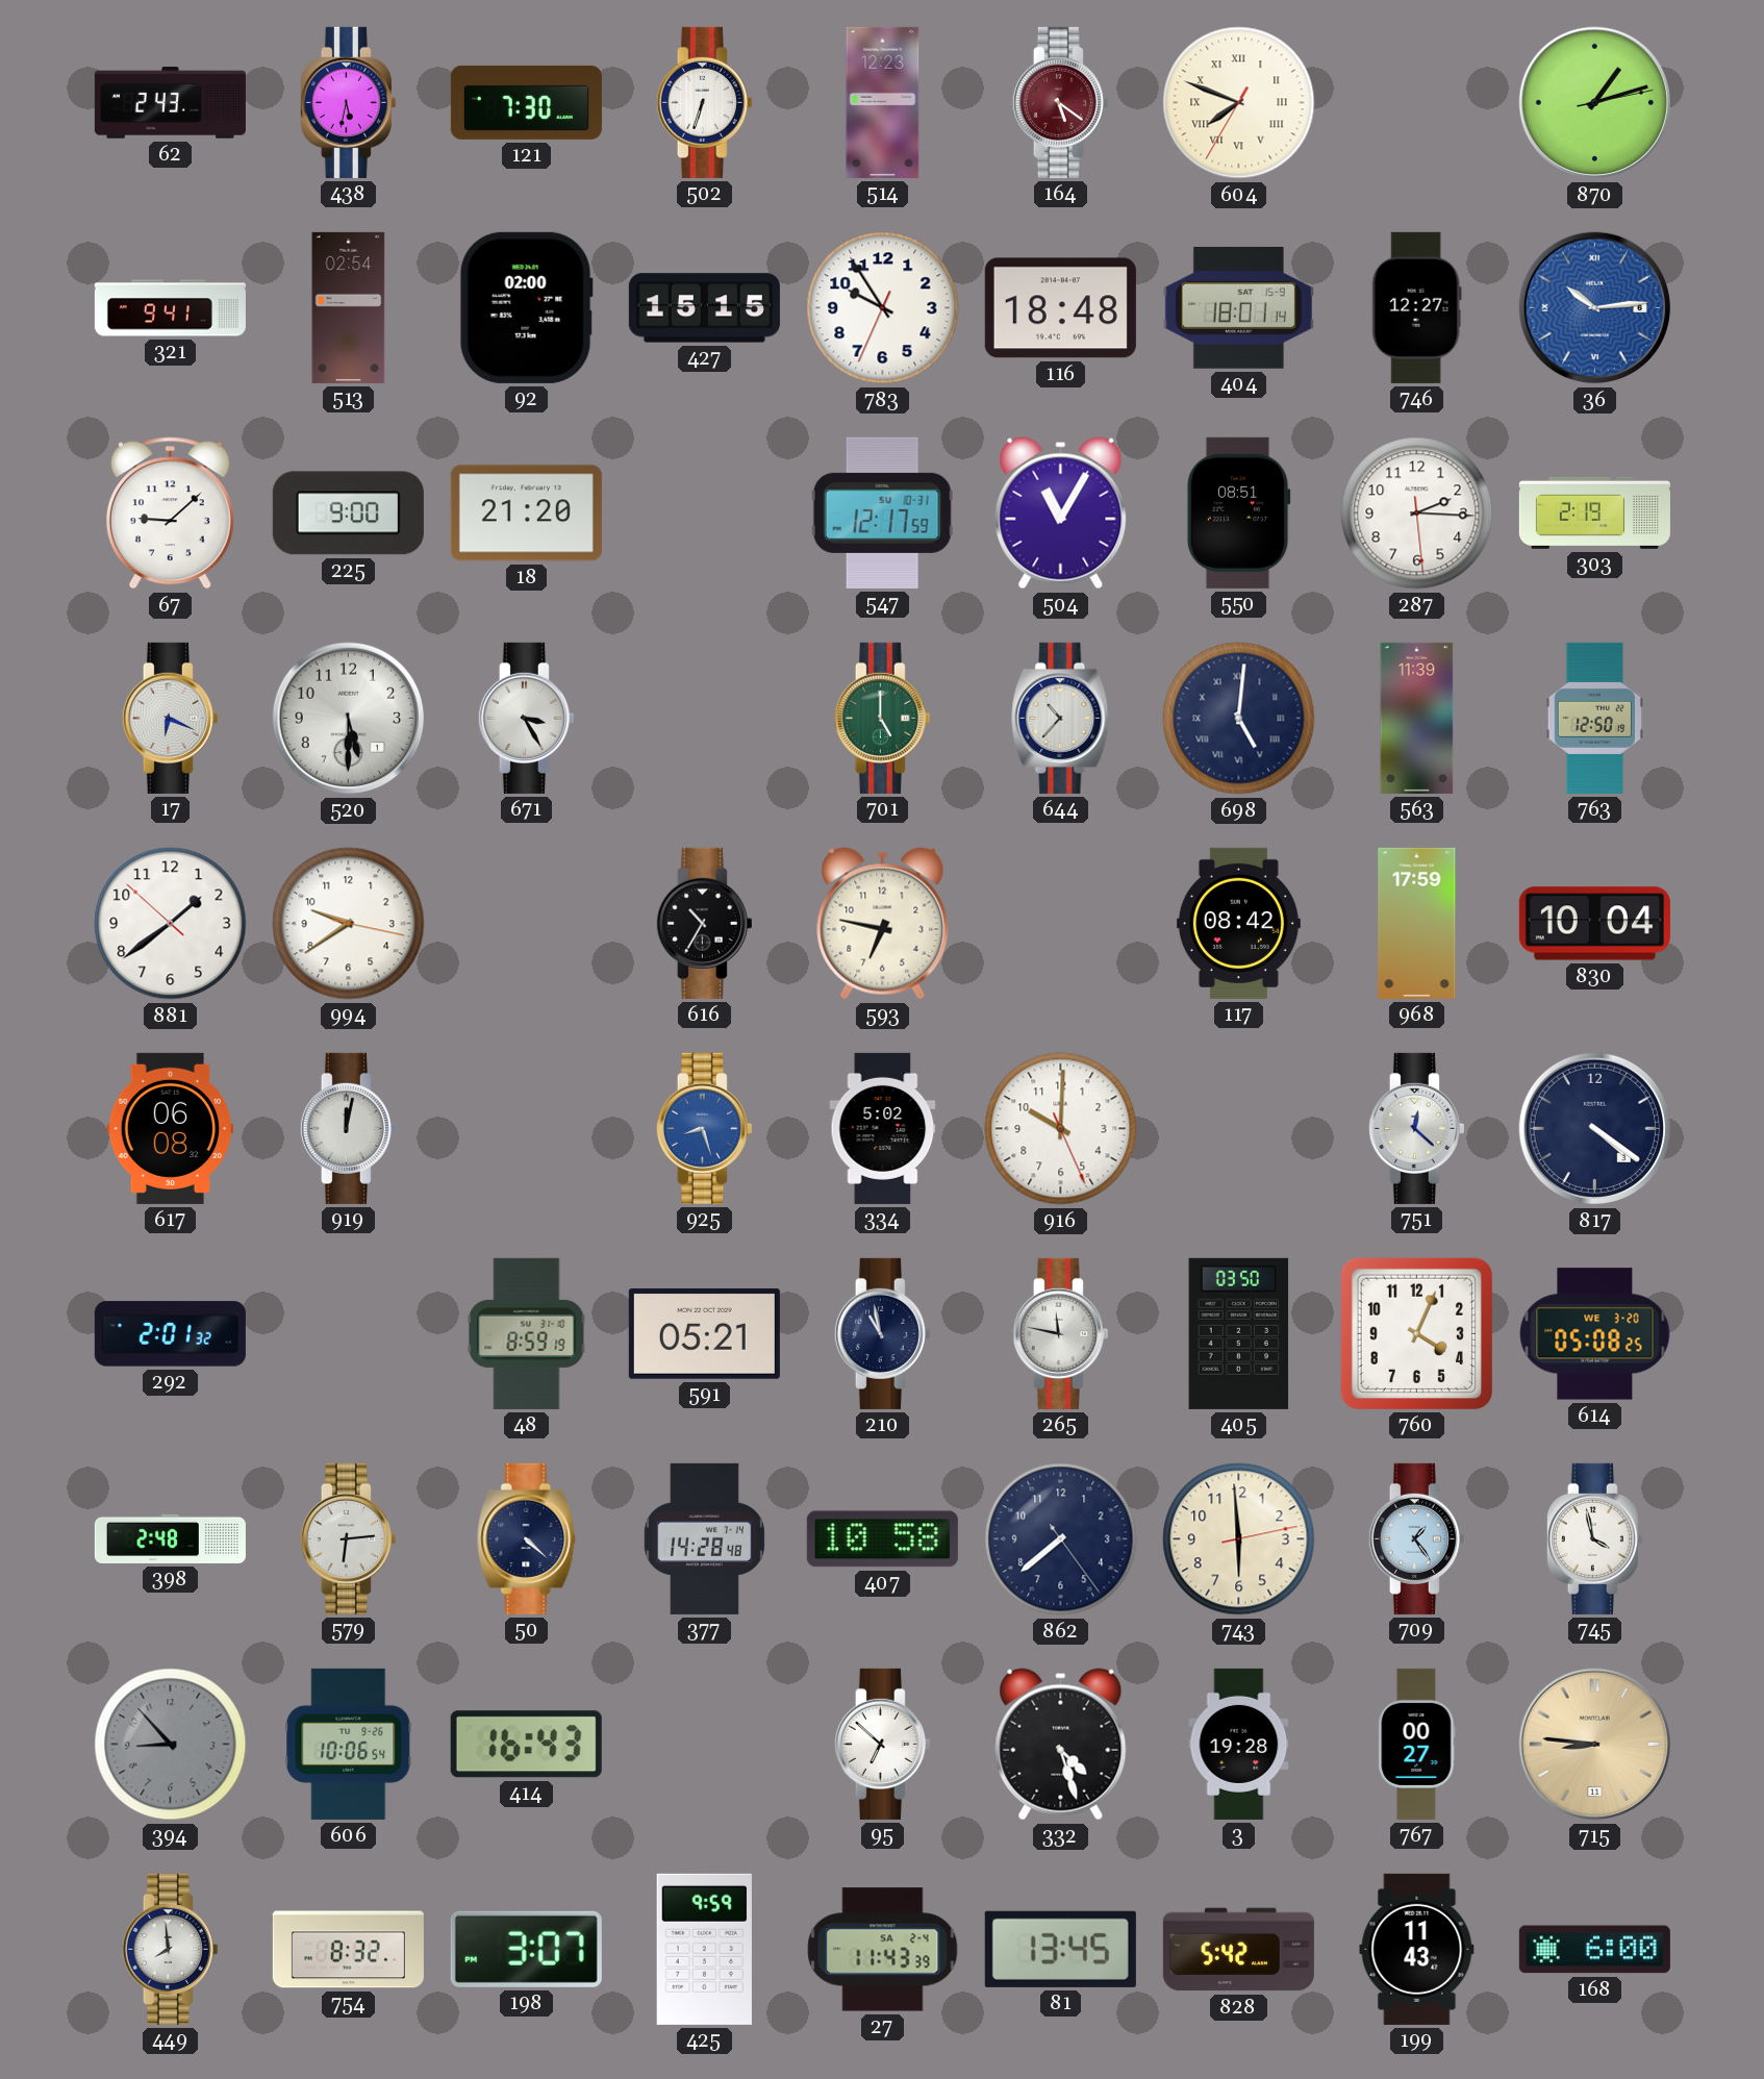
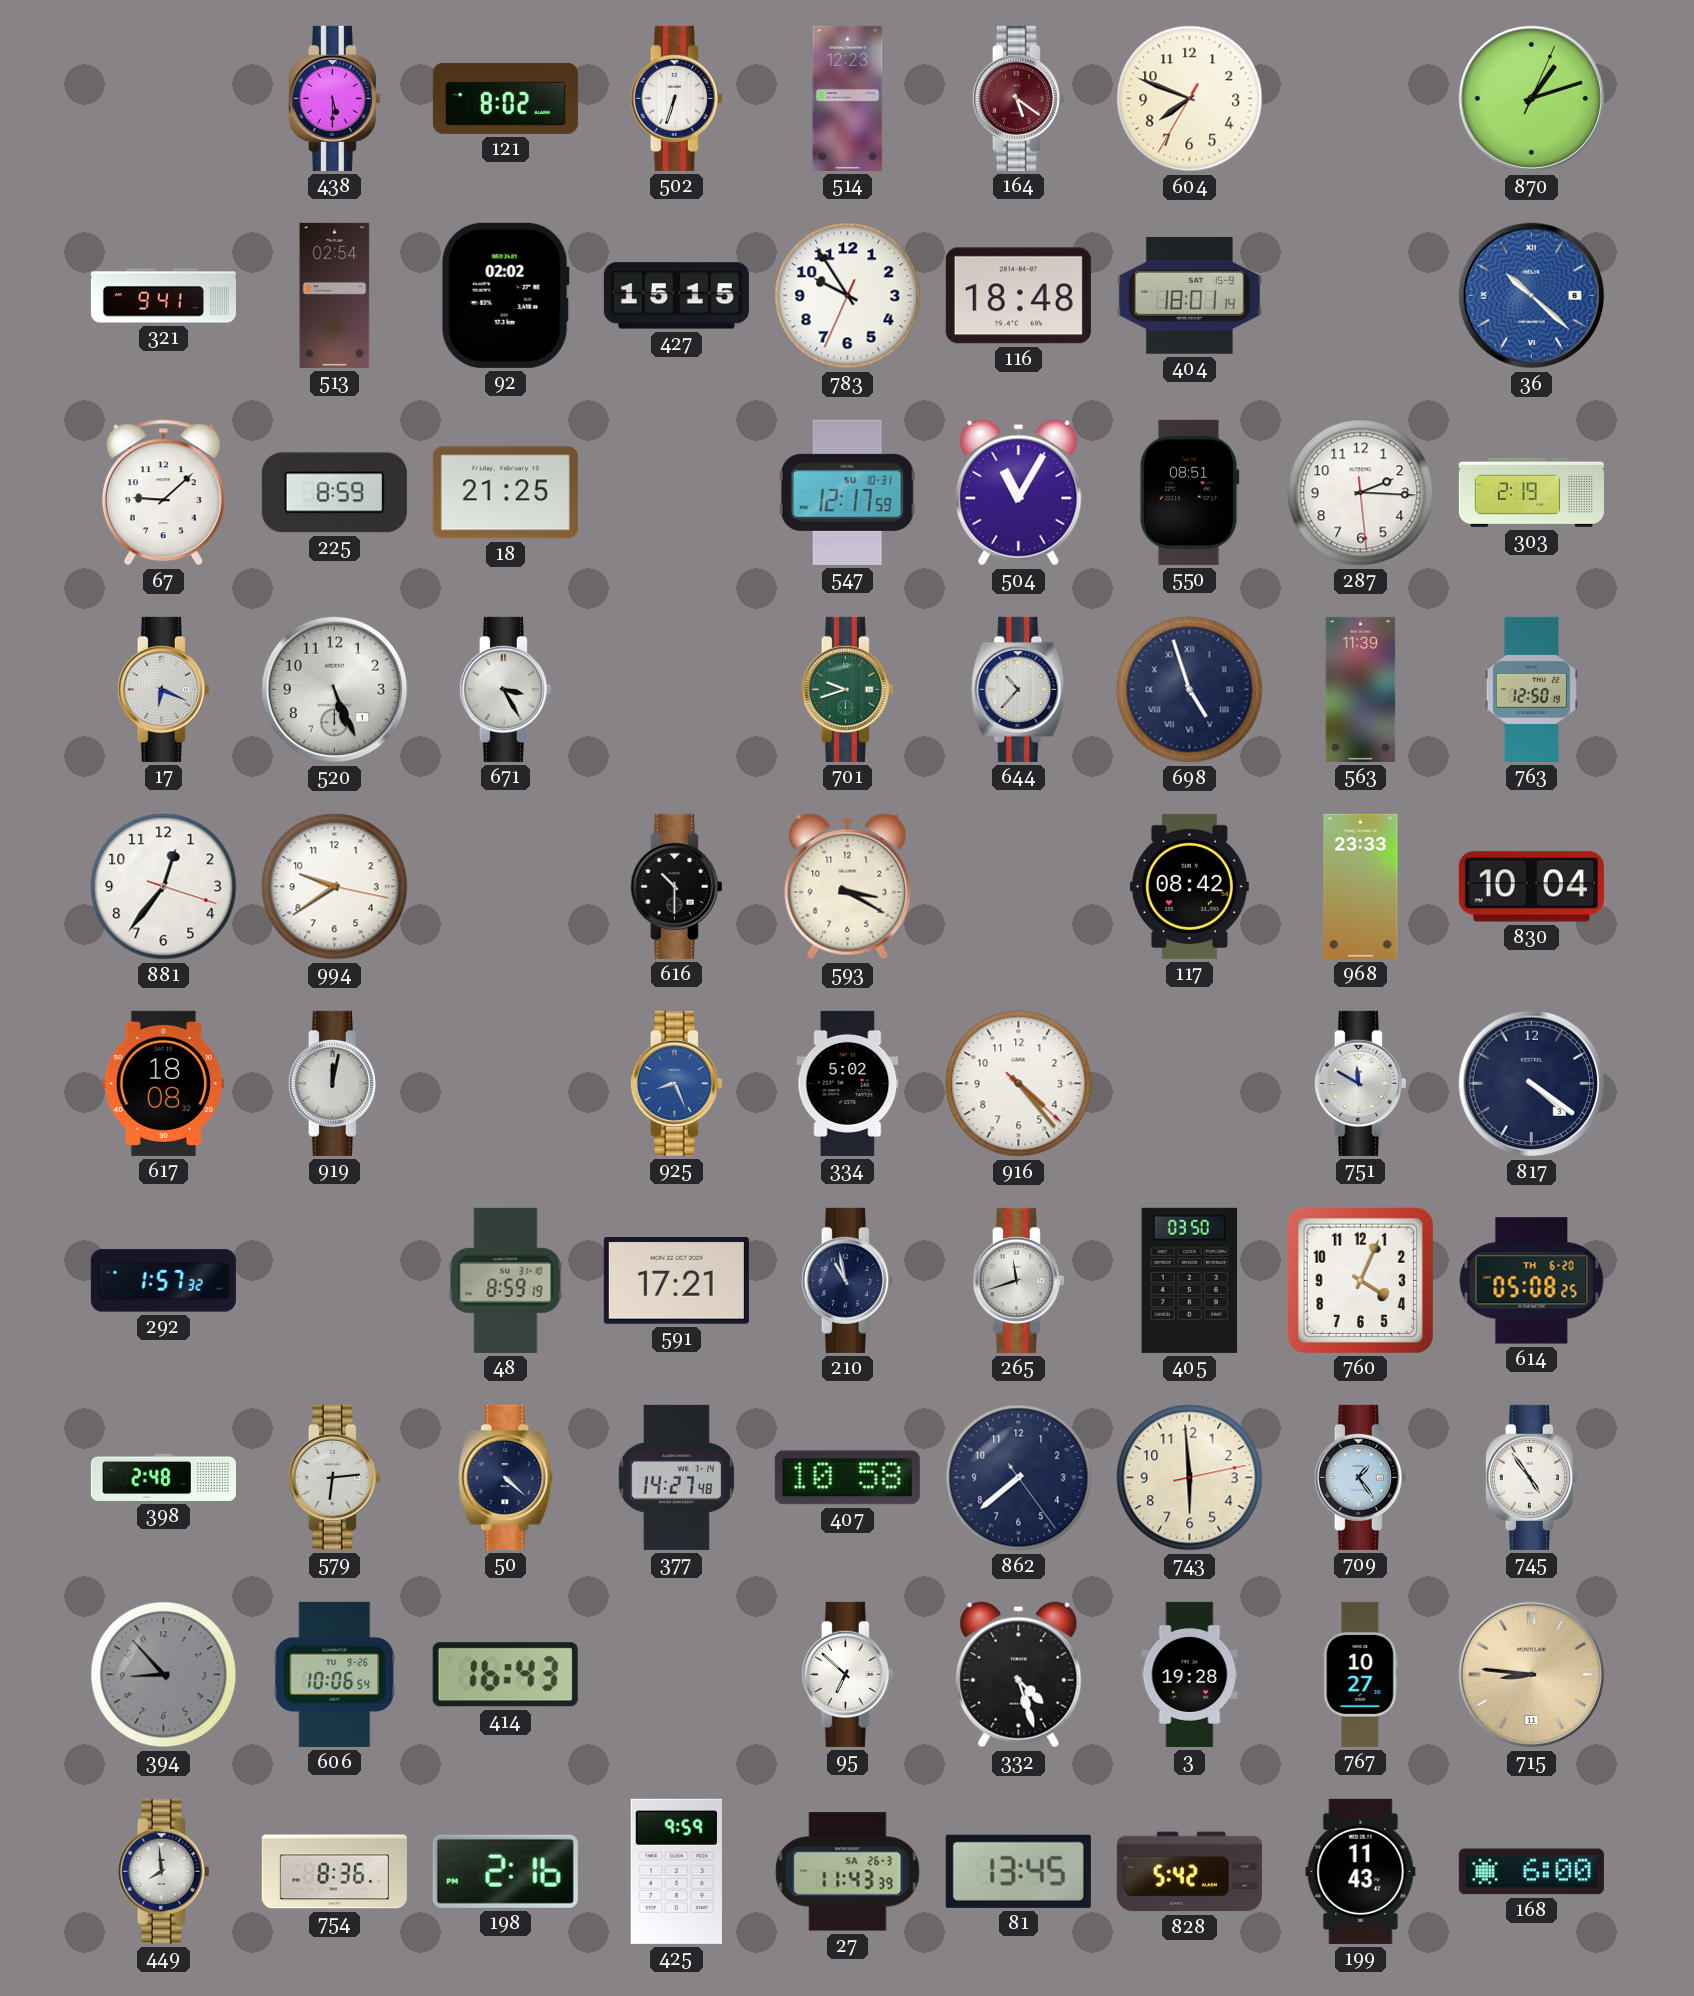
62: 2:43 -> none
438: 5:32 -> 5:30
121: 7:30 -> 8:02
604 numerals: Roman -> Arabic
870: 1:12:13 -> 1:12:04
92: 02:00 -> 02:02
746: 12:27 -> none
36: 10:14 -> 10:22
225: 9:00 -> 8:59
18: 21:20 -> 21:25
520: 5:30 -> 5:26
701: 5:00 -> 9:42
698: 5:01 -> 4:57
881: 1:38 -> 12:36
616: 10:35 -> 10:30
593: 6:47 -> 3:20
968: 17:59 -> 23:33
617: 06:08 -> 18:08
925: 8:27 -> 8:26
916: 10:00 -> 4:23
751: 12:22 -> 11:50
292: 2:01 -> 1:57
591: 05:21 -> 17:21
265: 11:47 -> 11:42
614 date: WE 3-20 -> TH 6-20
377: 14:28 -> 14:27
745: 3:58 -> 4:54
767: 00:27 -> 10:27
754: 8:32 -> 8:36
198: 3:07 -> 2:16
27 date: SA 2-4 -> SA 26-3
